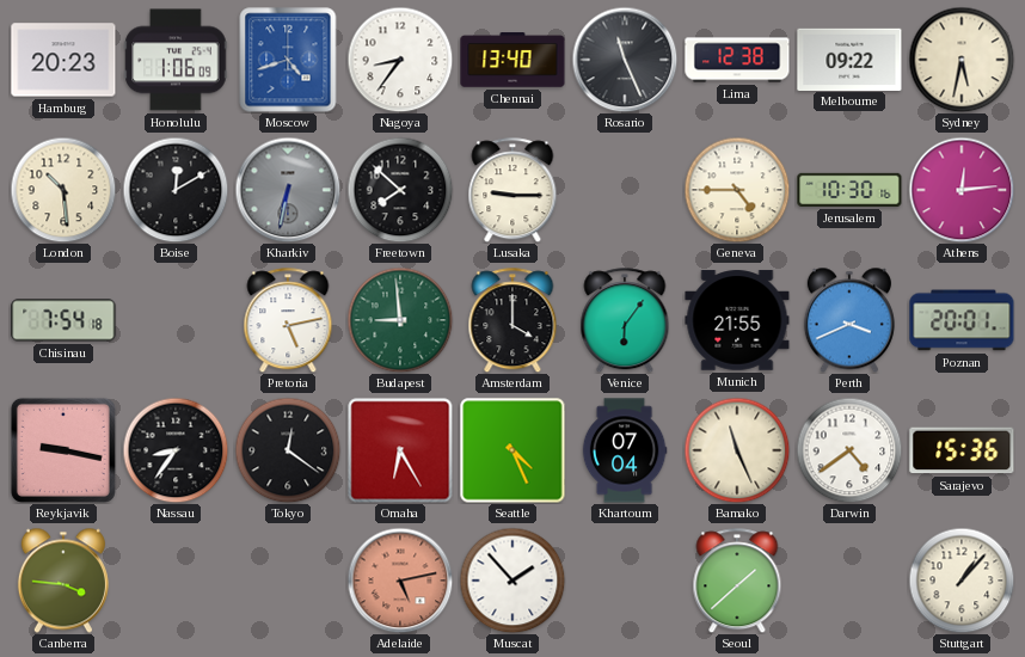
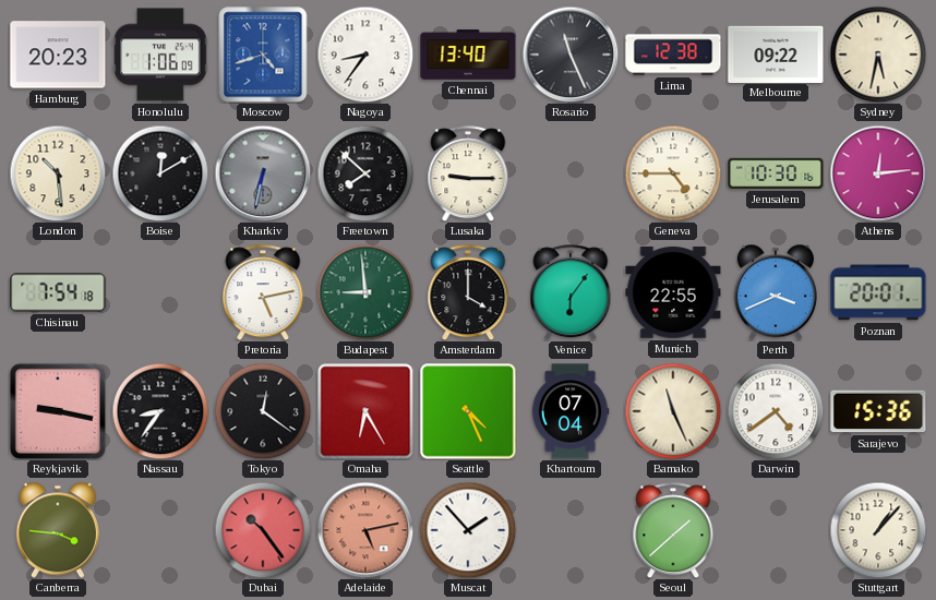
Munich: 21:55 -> 22:55
Dubai: none -> 10:24
